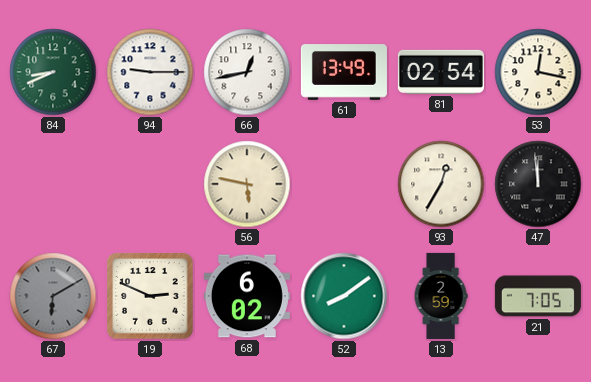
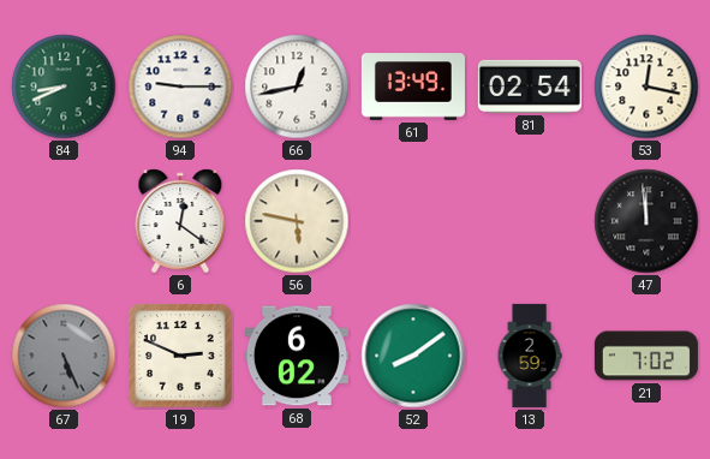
6: none -> 12:21
93: 12:35 -> none
67: 6:10 -> 5:26
21: 7:05 -> 7:02
